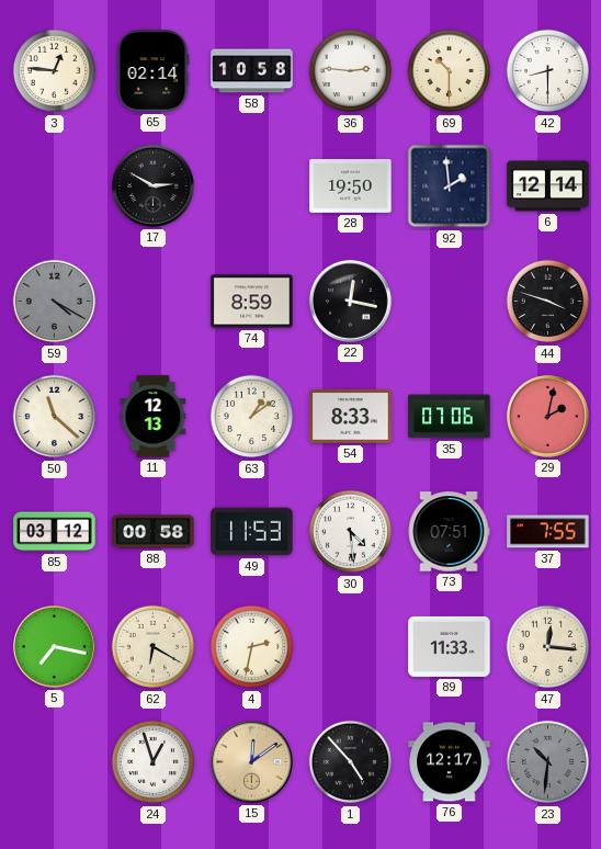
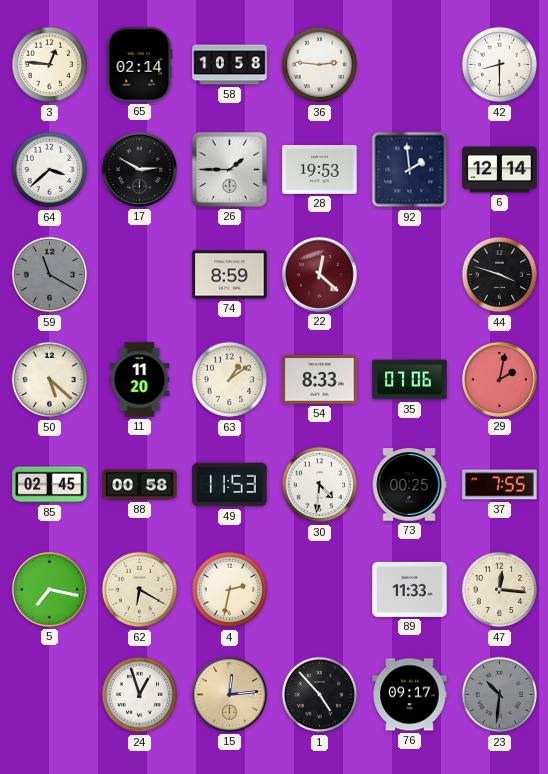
69: 10:30 -> none
64: none -> 3:38
26: none -> 1:45
28: 19:50 -> 19:53
59: 4:20 -> 11:20
22: 12:17 -> 12:22
22 dial: black -> burgundy
50: 11:22 -> 5:22
11: 12:13 -> 11:20
85: 03:12 -> 02:45
30: 4:29 -> 4:31
73: 07:51 -> 00:25
15: 12:09 -> 12:14
76: 12:17 -> 09:17
